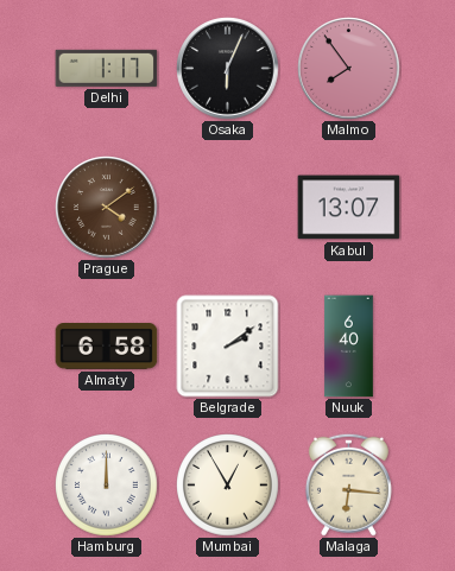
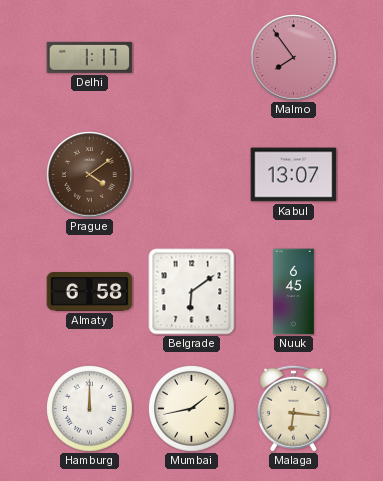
Osaka: 6:04 -> none
Belgrade: 2:09 -> 6:09
Nuuk: 6:40 -> 6:45
Mumbai: 12:55 -> 1:43
